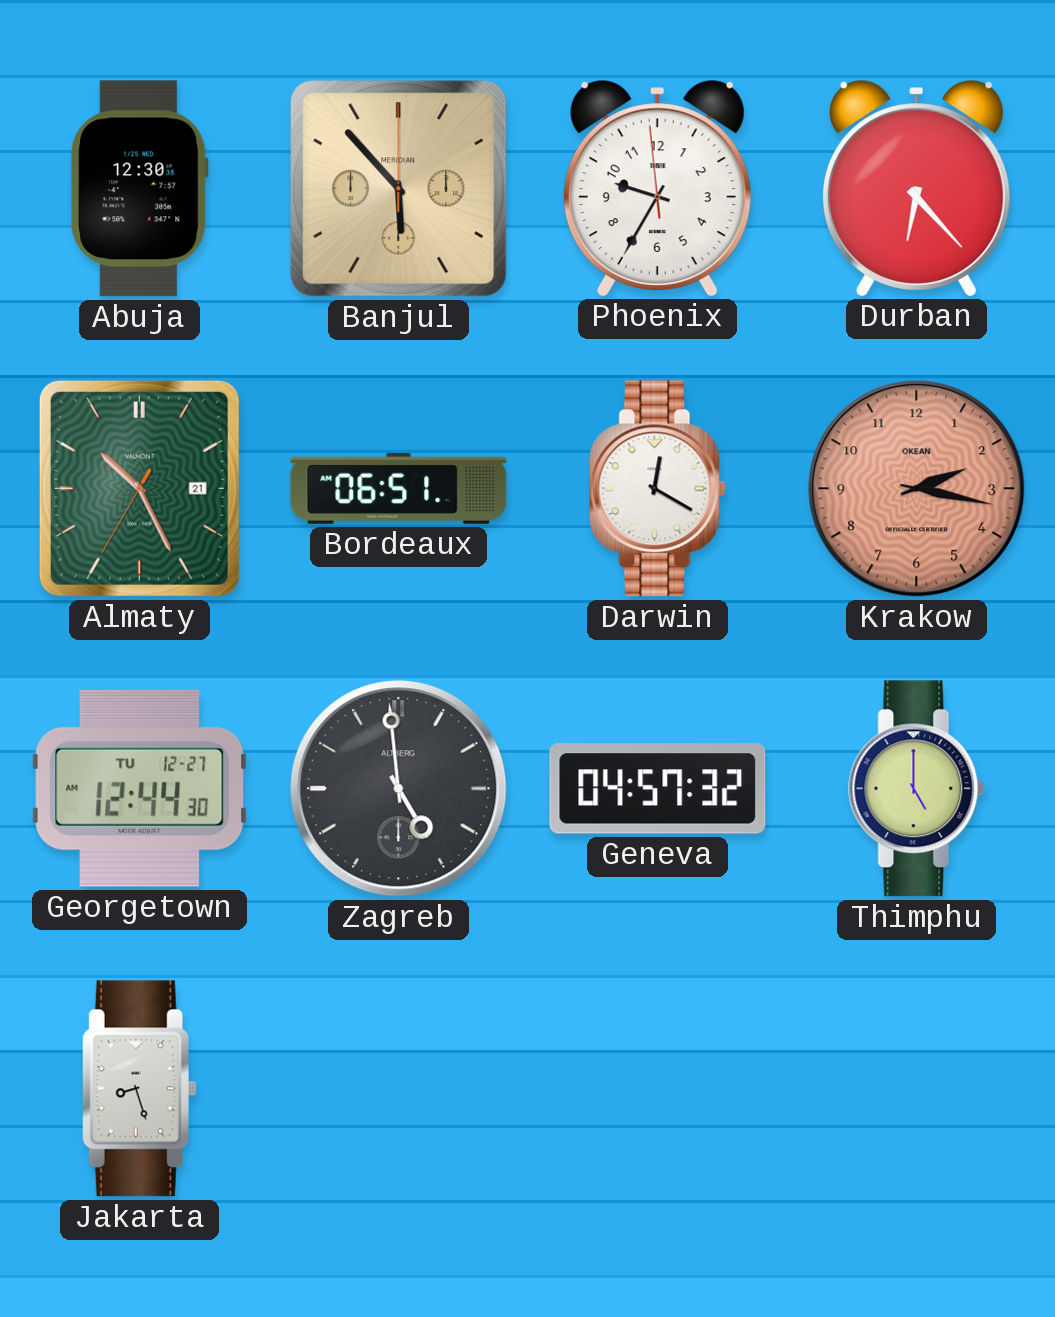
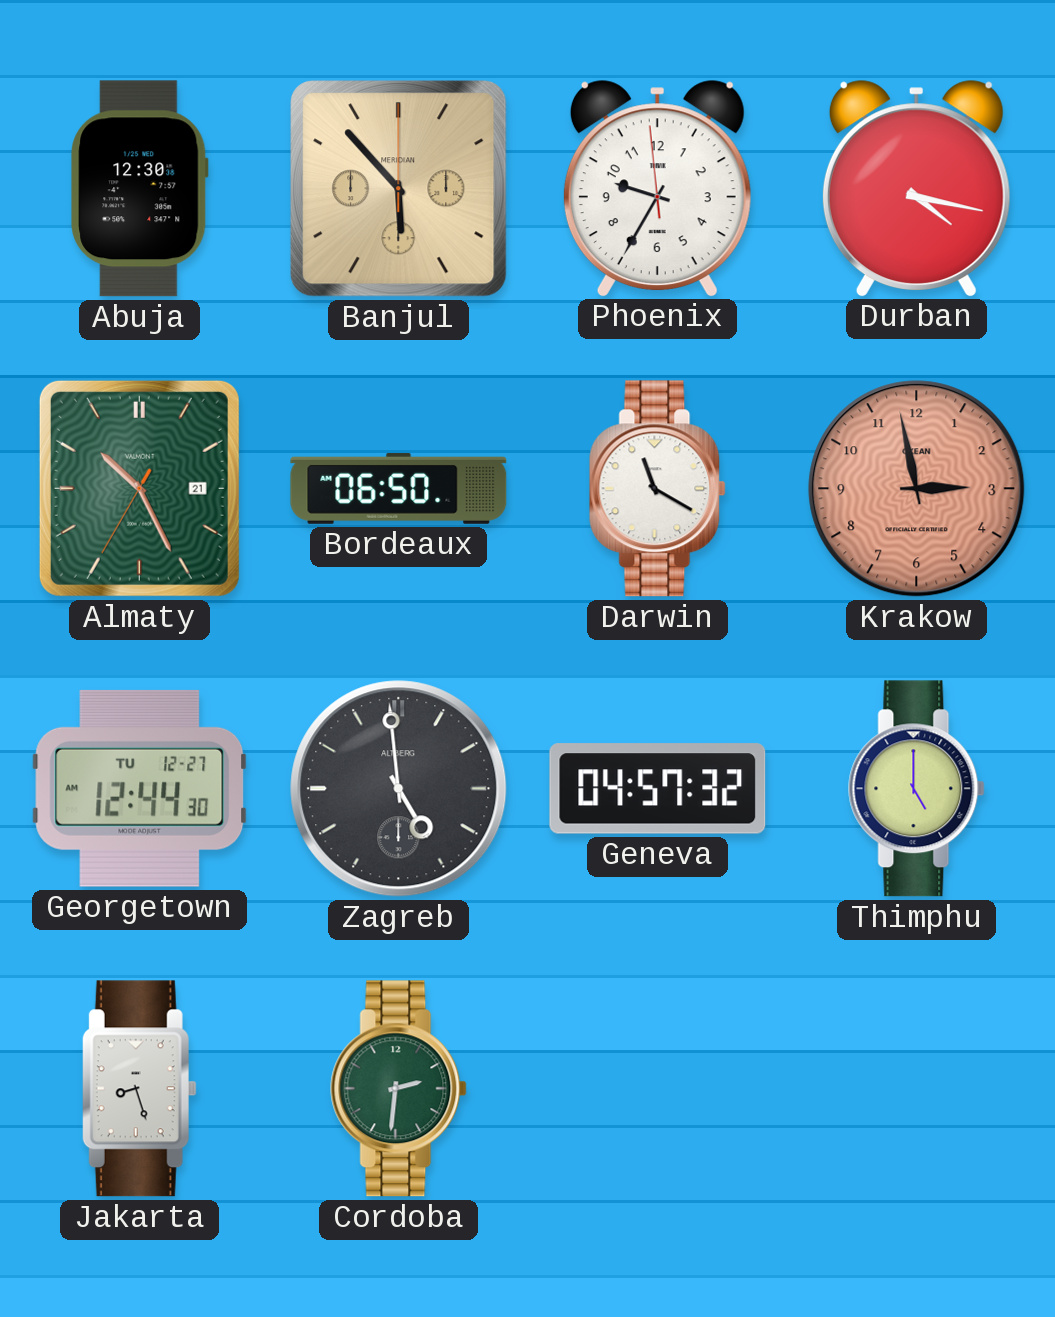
Durban: 6:23 -> 4:17
Bordeaux: 06:51 -> 06:50
Darwin: 12:20 -> 11:20
Krakow: 2:17 -> 2:58
Cordoba: none -> 2:31
